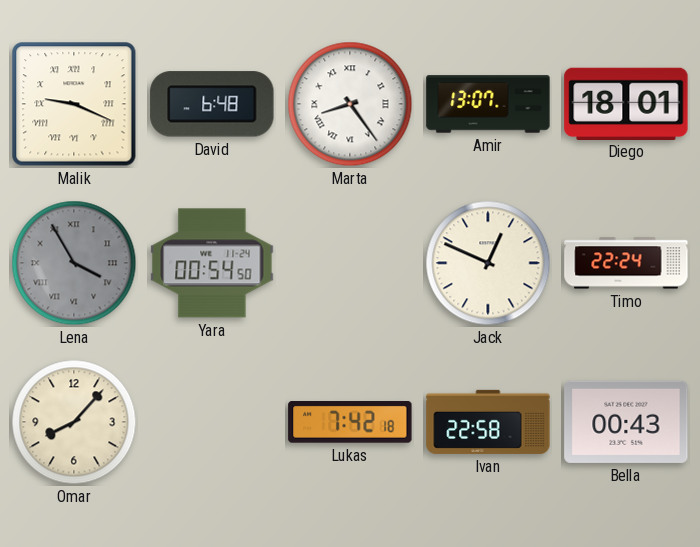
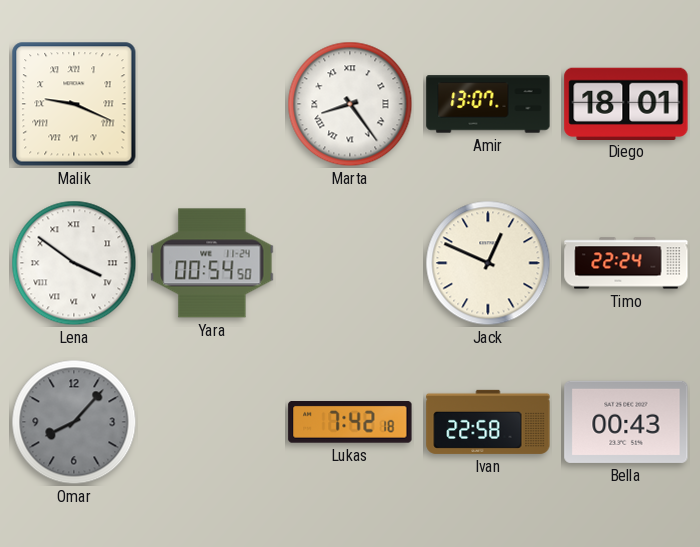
David: 6:48 -> none
Lena: 3:55 -> 3:51
Lena dial: grey -> white
Omar dial: cream -> grey
